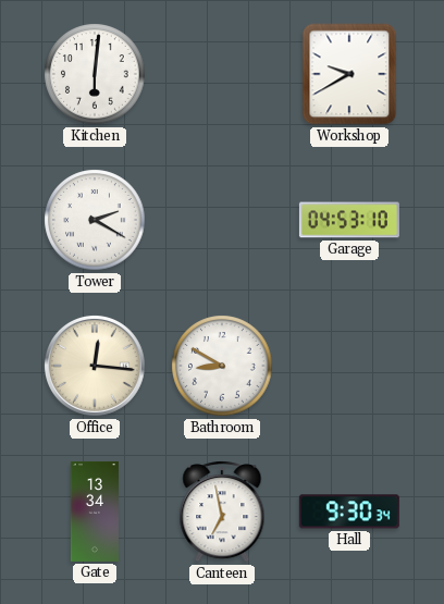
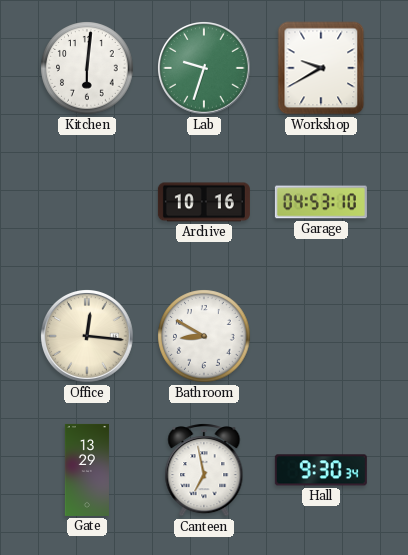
Lab: none -> 9:33
Tower: 2:20 -> none
Archive: none -> 10:16
Gate: 13:34 -> 13:29
